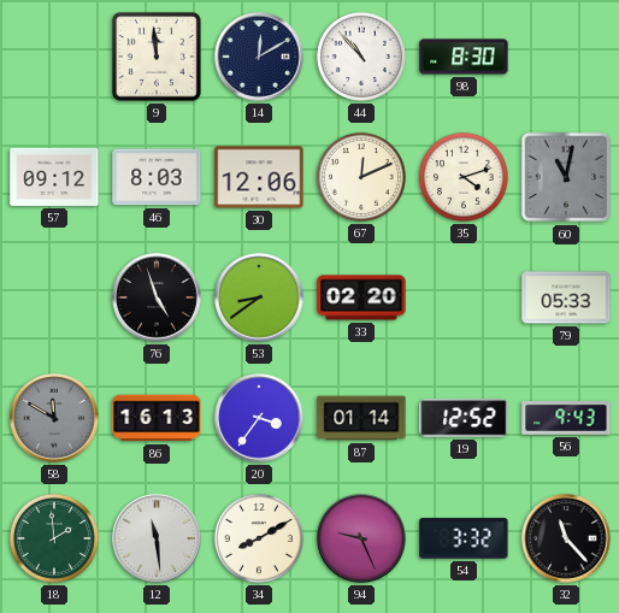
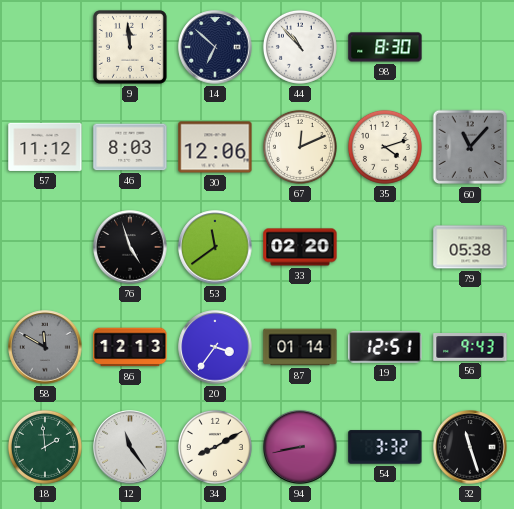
14: 12:10 -> 6:52
57: 09:12 -> 11:12
60: 11:02 -> 11:07
53: 8:39 -> 11:39
79: 05:33 -> 05:38
86: 16:13 -> 12:13
19: 12:52 -> 12:51
12: 11:29 -> 11:24
94: 9:26 -> 8:43
32: 11:23 -> 11:27
